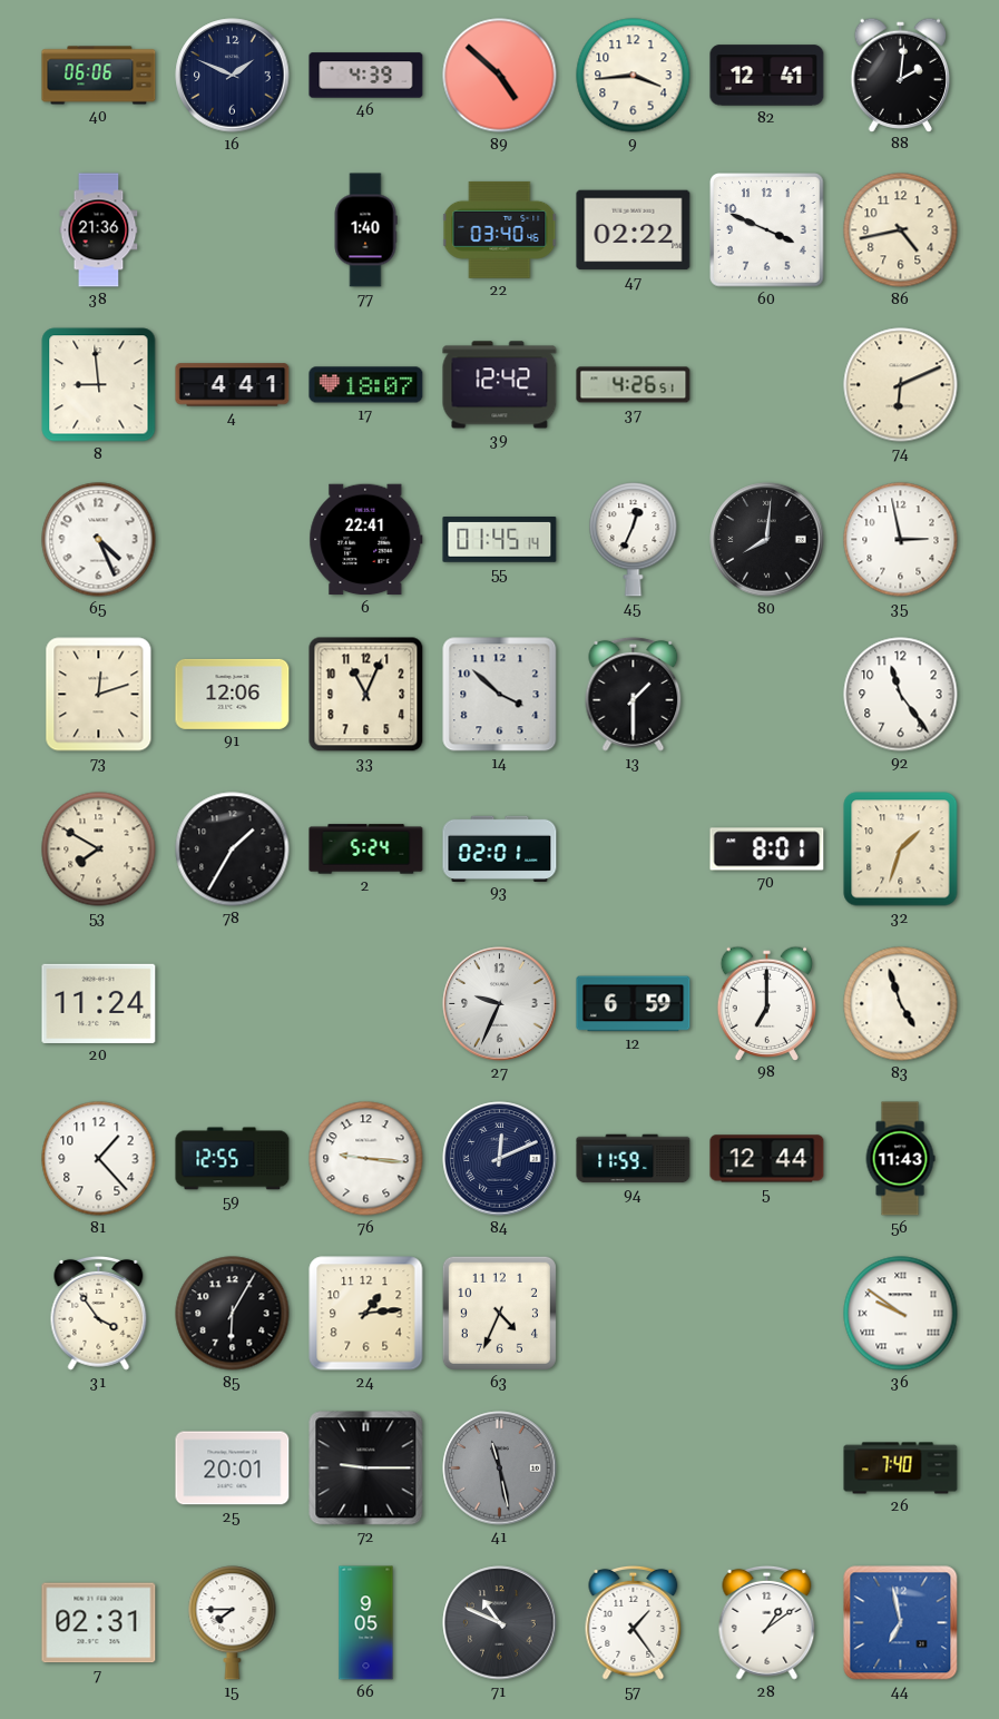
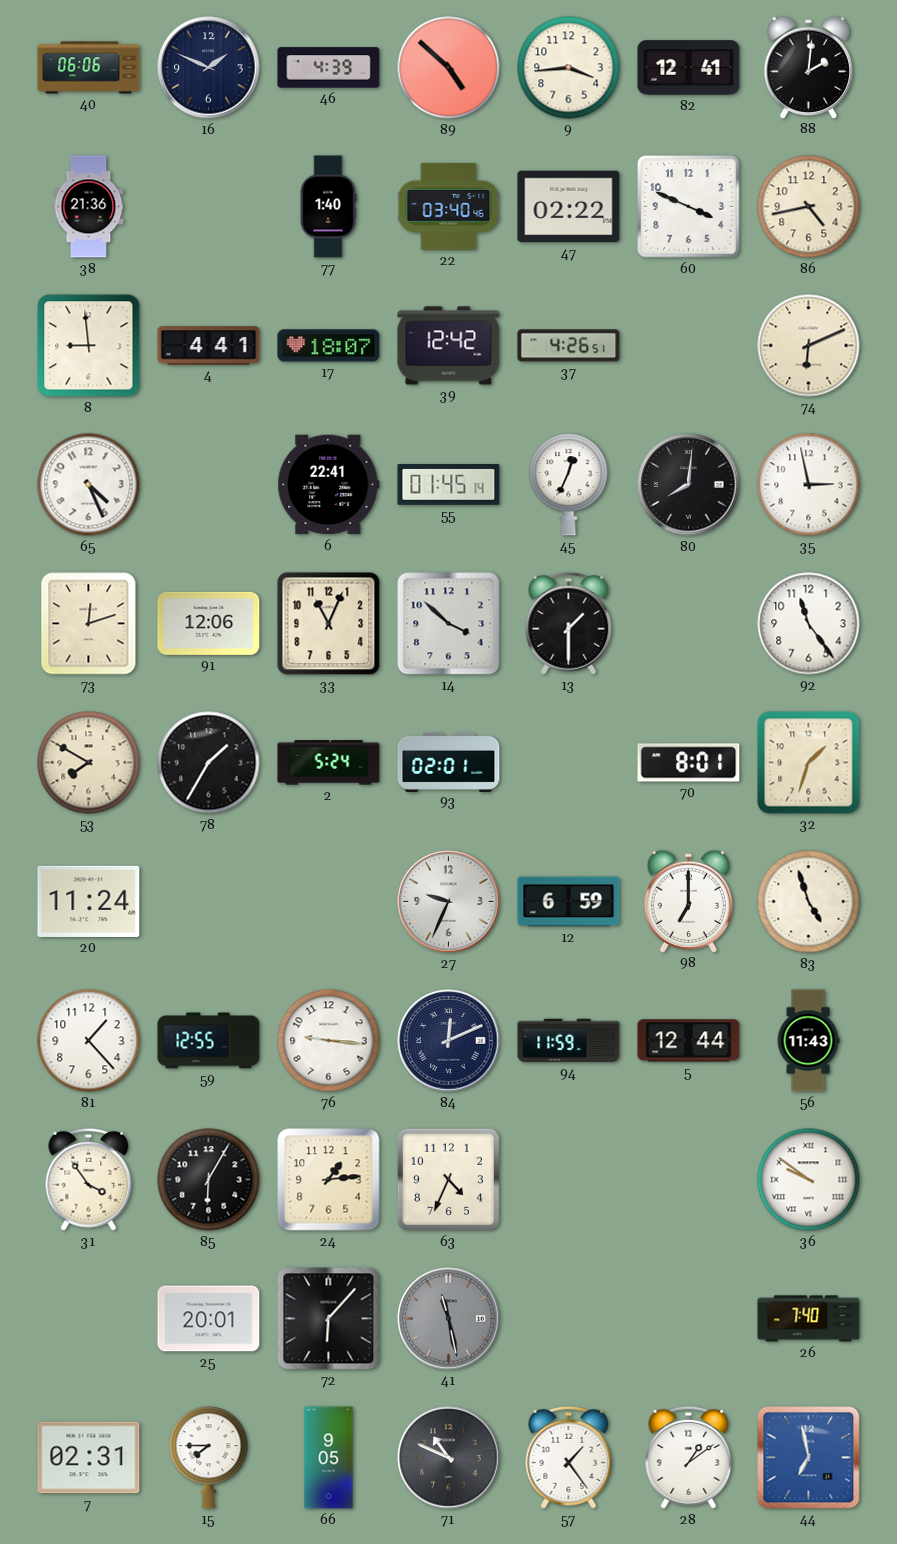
72: 9:15 -> 6:07
